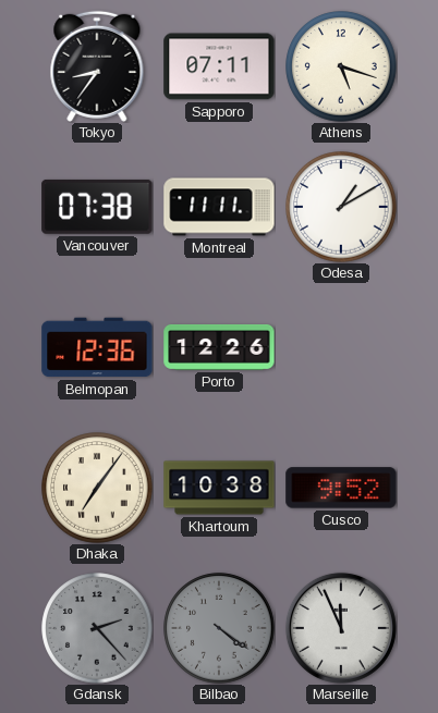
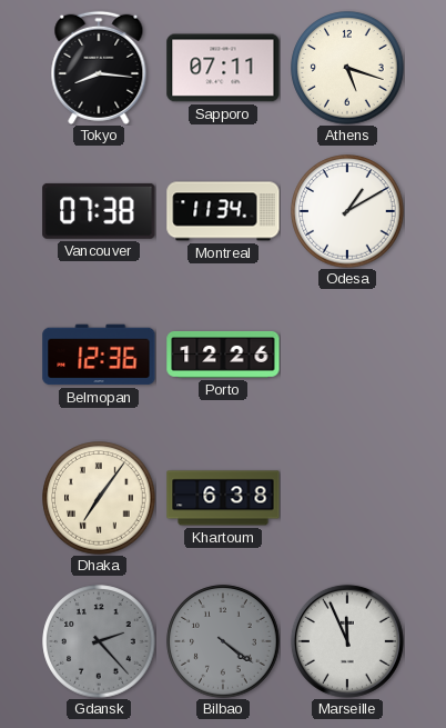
Tokyo: 8:36 -> 8:16
Montreal: 11:11 -> 11:34
Khartoum: 10:38 -> 6:38
Cusco: 9:52 -> none
